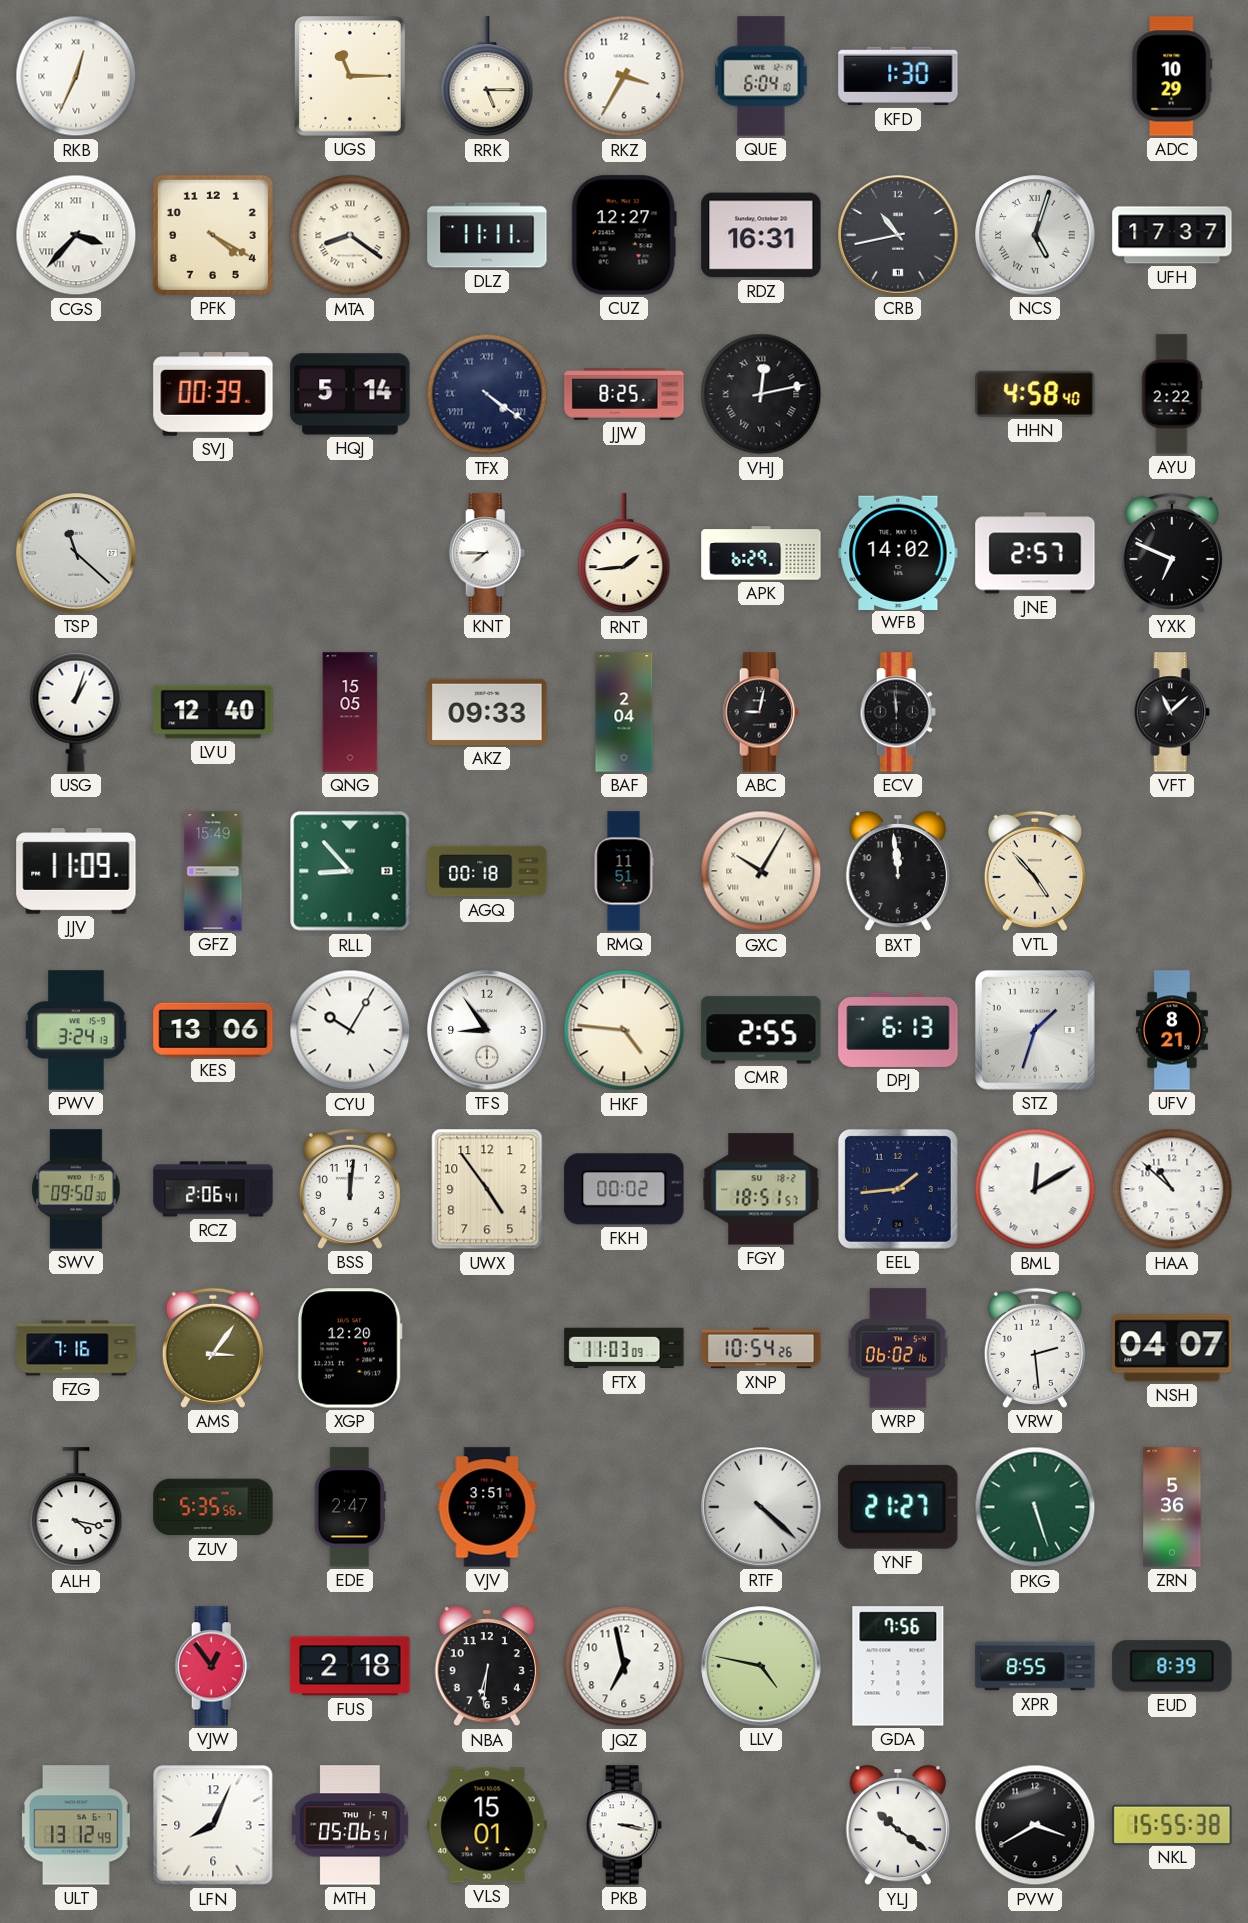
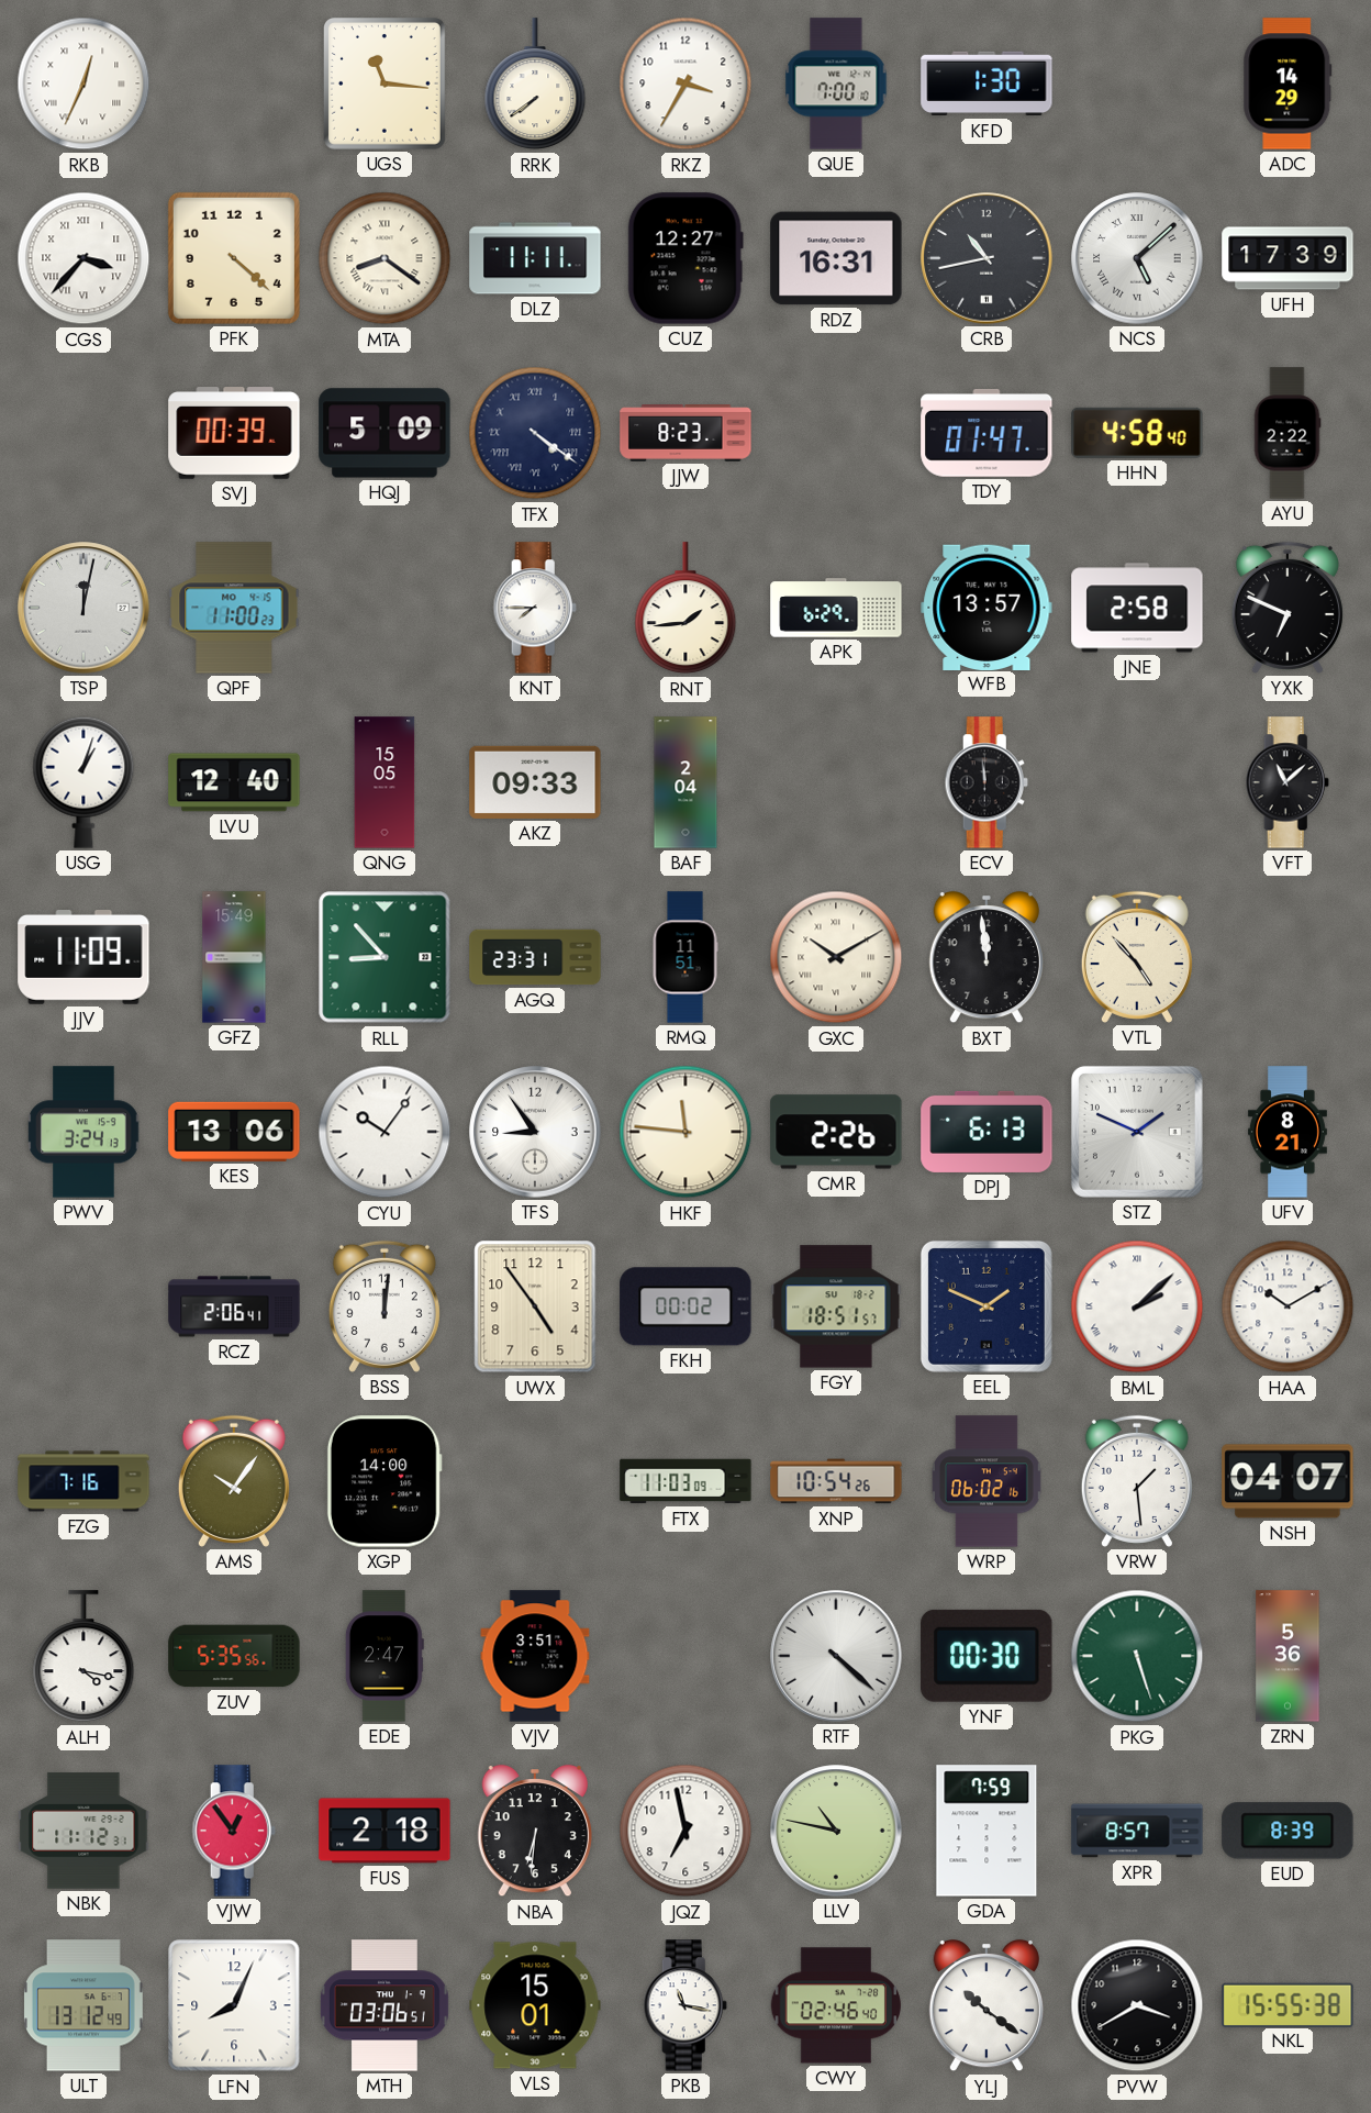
UGS: 11:15 -> 11:16
RRK: 5:15 -> 7:39
QUE: 6:04 -> 7:00
ADC: 10:29 -> 14:29
PFK: 4:20 -> 4:22
NCS: 5:03 -> 5:08
UFH: 17:37 -> 17:39
HQJ: 5:14 -> 5:09
JJW: 8:25 -> 8:23
VHJ: 12:13 -> none
TDY: none -> 01:47
TSP: 11:22 -> 12:02
QPF: none -> 11:00
WFB: 14:02 -> 13:57
JNE: 2:57 -> 2:58
ABC: 9:02 -> none
AGQ: 00:18 -> 23:31
GXC: 10:05 -> 10:10
CYU: 10:05 -> 10:06
HKF: 4:46 -> 11:46
CMR: 2:55 -> 2:26
STZ: 1:33 -> 1:49
SWV: 09:50 -> none
EEL: 1:44 -> 1:49
BML: 12:10 -> 2:08
HAA: 10:52 -> 10:10
AMS: 3:06 -> 10:06
XGP: 12:20 -> 14:00
VRW: 2:29 -> 1:29
YNF: 21:27 -> 00:30
NBK: none -> 11:12
LLV: 4:47 -> 10:47
GDA: 7:56 -> 7:59
XPR: 8:55 -> 8:57
MTH: 05:06 -> 03:06
PKB: 3:17 -> 11:17
CWY: none -> 02:46
